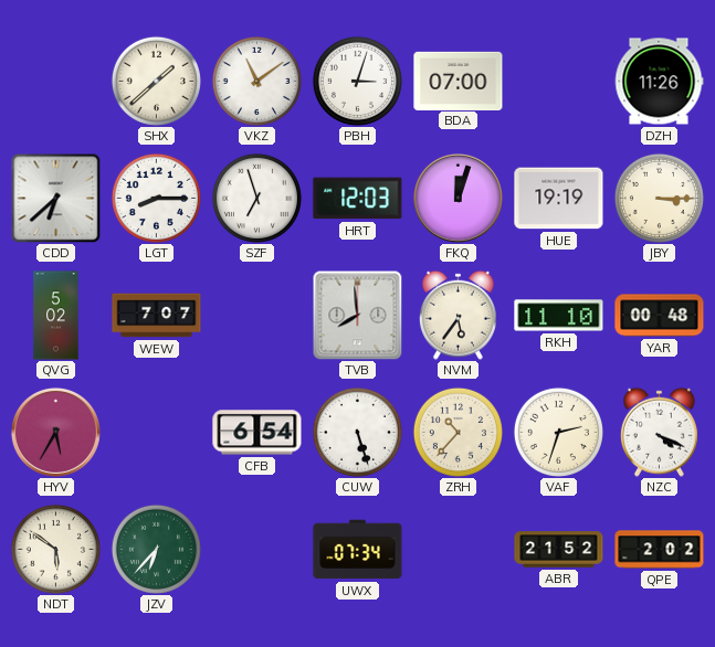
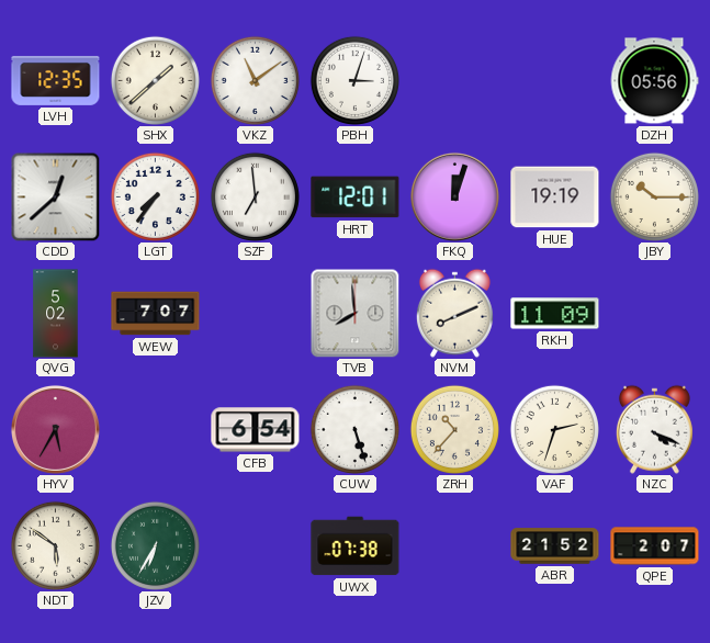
LVH: none -> 12:35
BDA: 07:00 -> none
DZH: 11:26 -> 05:56
CDD: 6:38 -> 12:38
LGT: 8:15 -> 7:36
SZF: 6:57 -> 6:59
HRT: 12:03 -> 12:01
JBY: 3:15 -> 10:15
NVM: 5:36 -> 8:11
RKH: 11:10 -> 11:09
YAR: 00:48 -> none
JZV: 6:37 -> 6:35
UWX: 07:34 -> 07:38
QPE: 2:02 -> 2:07
